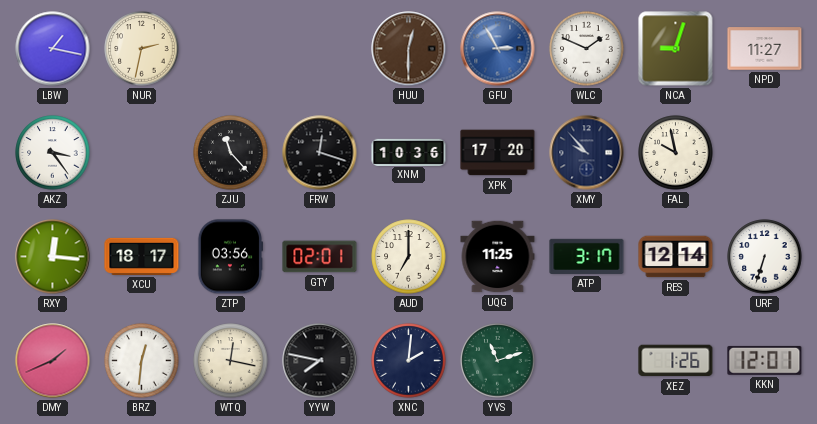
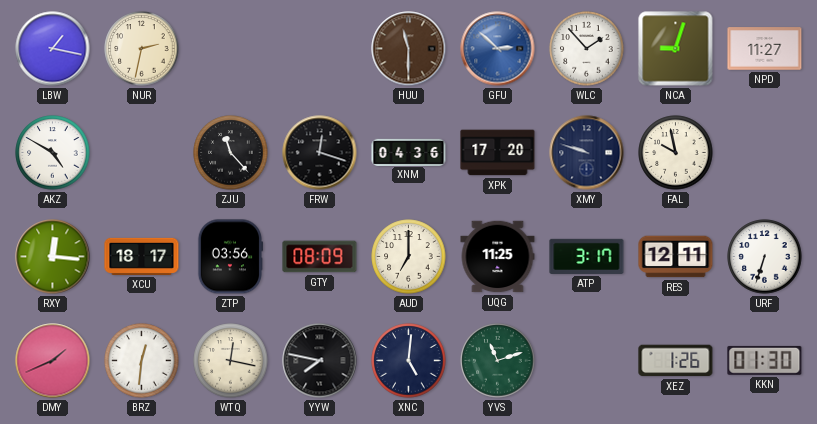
HUU: 12:30 -> 11:30
GFU: 2:55 -> 2:52
WLC: 1:49 -> 1:53
AKZ: 3:24 -> 4:50
XNM: 10:36 -> 04:36
XMY: 9:53 -> 9:48
GTY: 02:01 -> 08:09
RES: 12:14 -> 12:11
XNC: 2:01 -> 5:01
KKN: 12:01 -> 01:30
